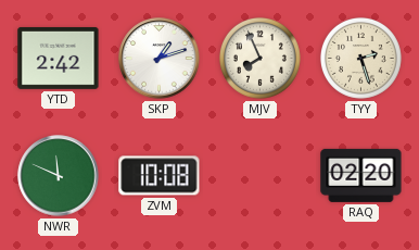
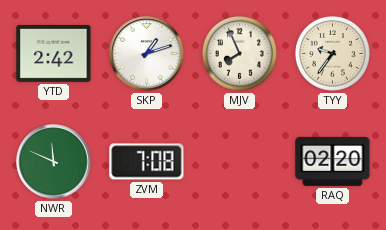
TYY: 2:27 -> 9:36
ZVM: 10:08 -> 7:08
